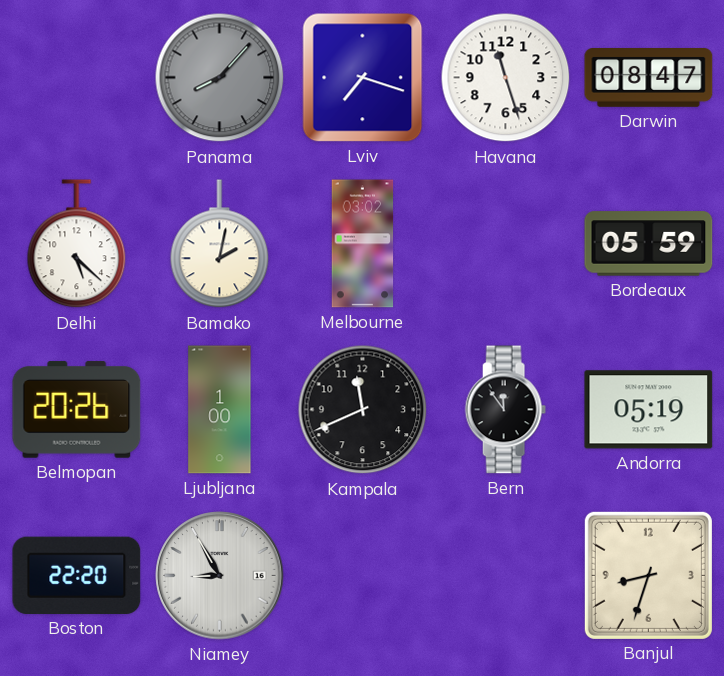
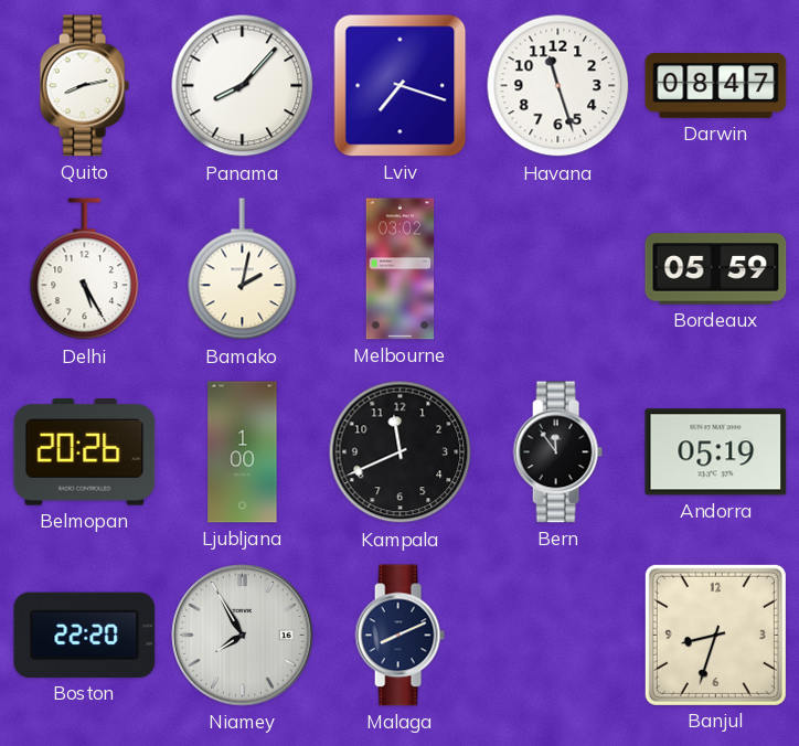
Quito: none -> 8:13
Panama dial: grey -> white
Delhi: 5:22 -> 5:25
Niamey: 8:55 -> 7:55
Malaga: none -> 8:11
